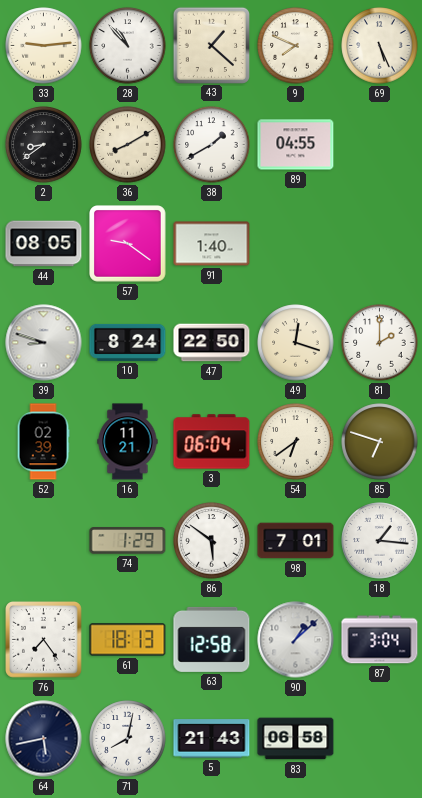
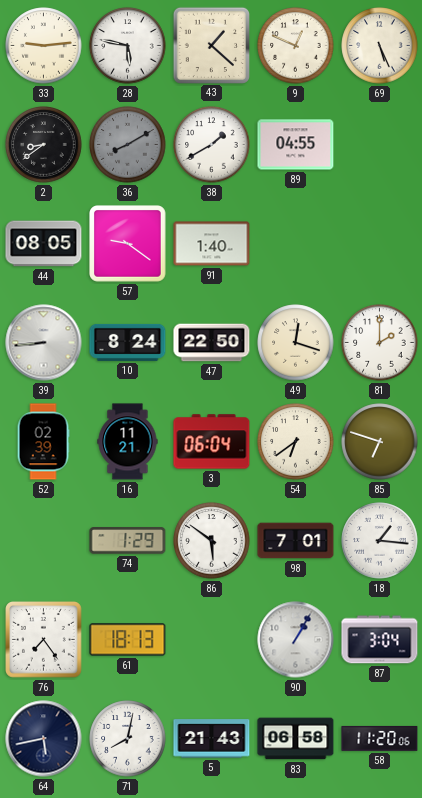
28: 10:53 -> 5:47
9: 7:49 -> 12:49
36 dial: cream -> grey
39: 8:48 -> 8:44
63: 12:58 -> none
90: 1:08 -> 1:05
58: none -> 11:20
